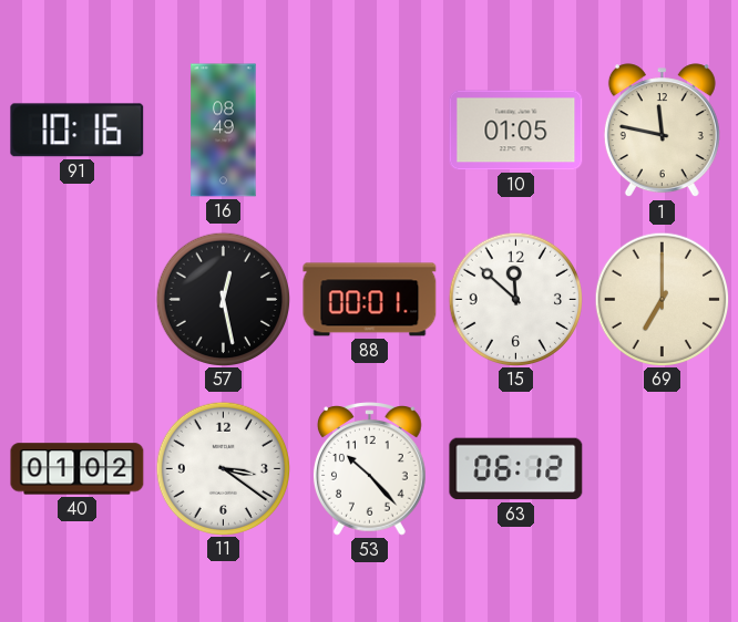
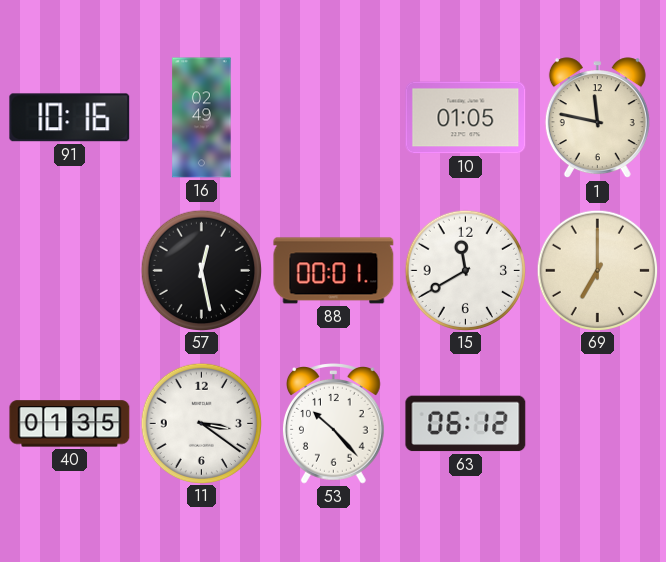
16: 08:49 -> 02:49
15: 11:52 -> 11:40
40: 01:02 -> 01:35
